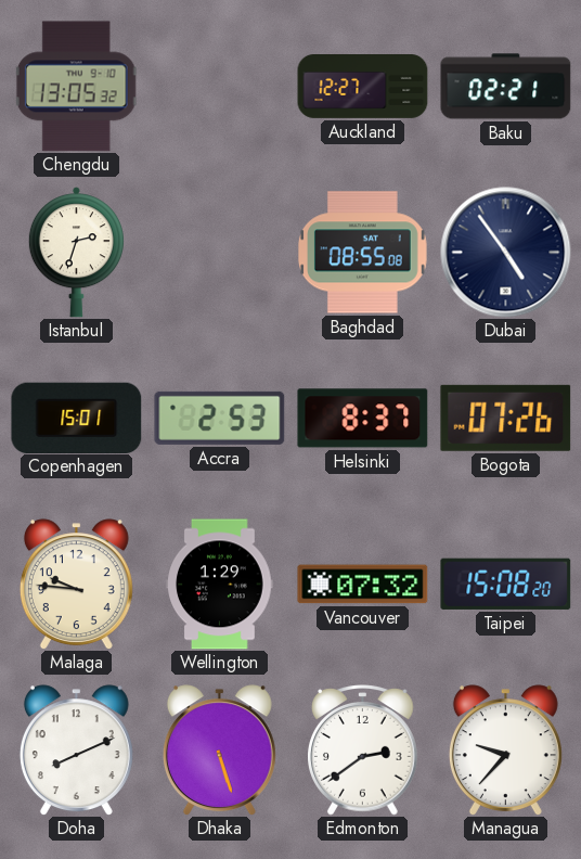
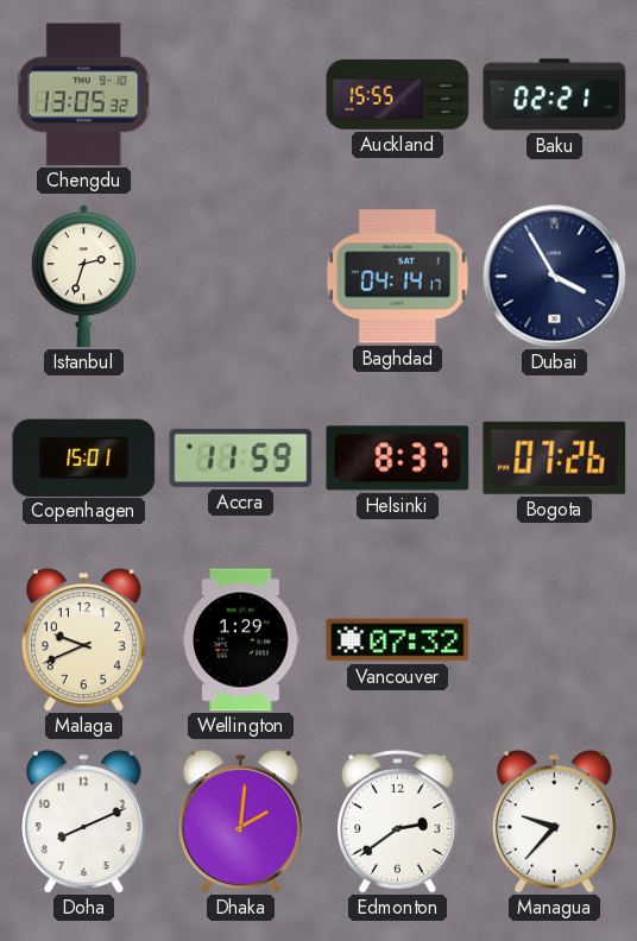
Auckland: 12:27 -> 15:55
Baghdad: 08:55 -> 04:14
Dubai: 4:54 -> 3:55
Accra: 2:53 -> 11:59
Malaga: 9:46 -> 9:41
Taipei: 15:08 -> none
Dhaka: 5:27 -> 2:01
